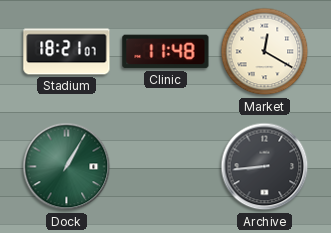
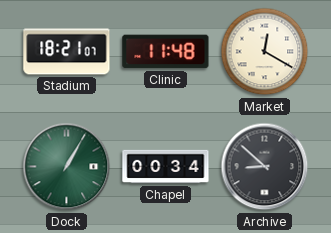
Chapel: none -> 00:34
Archive: 8:44 -> 8:52
